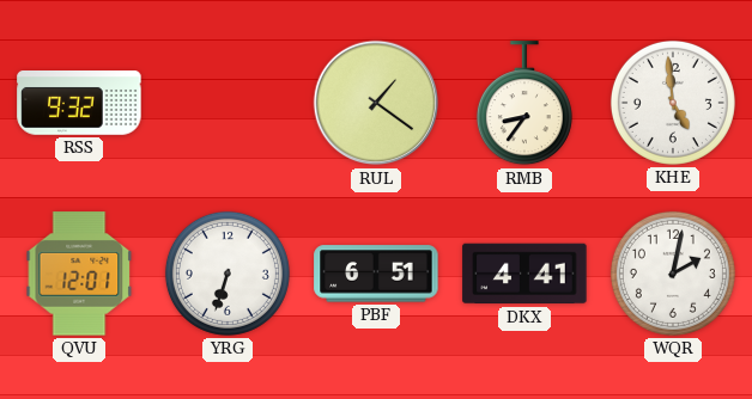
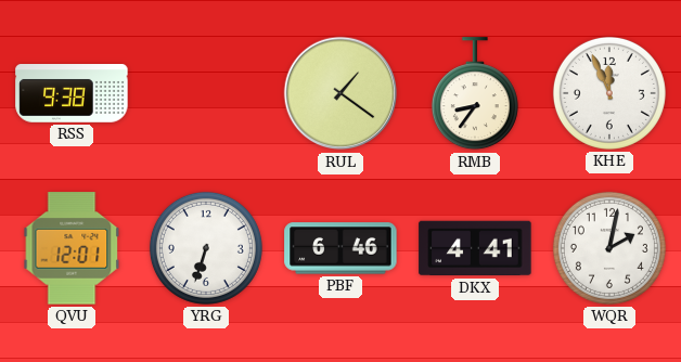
RSS: 9:32 -> 9:38
KHE: 4:59 -> 11:56
PBF: 6:51 -> 6:46
